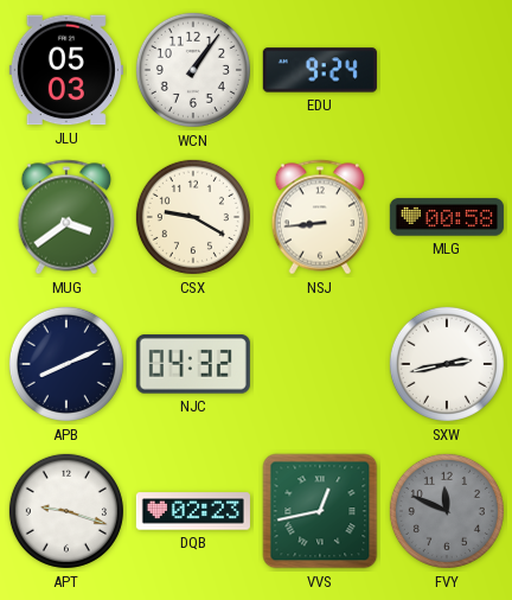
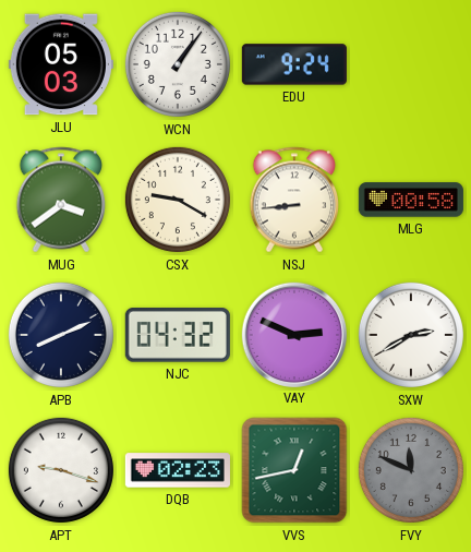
VAY: none -> 2:49
SXW: 2:43 -> 2:40
